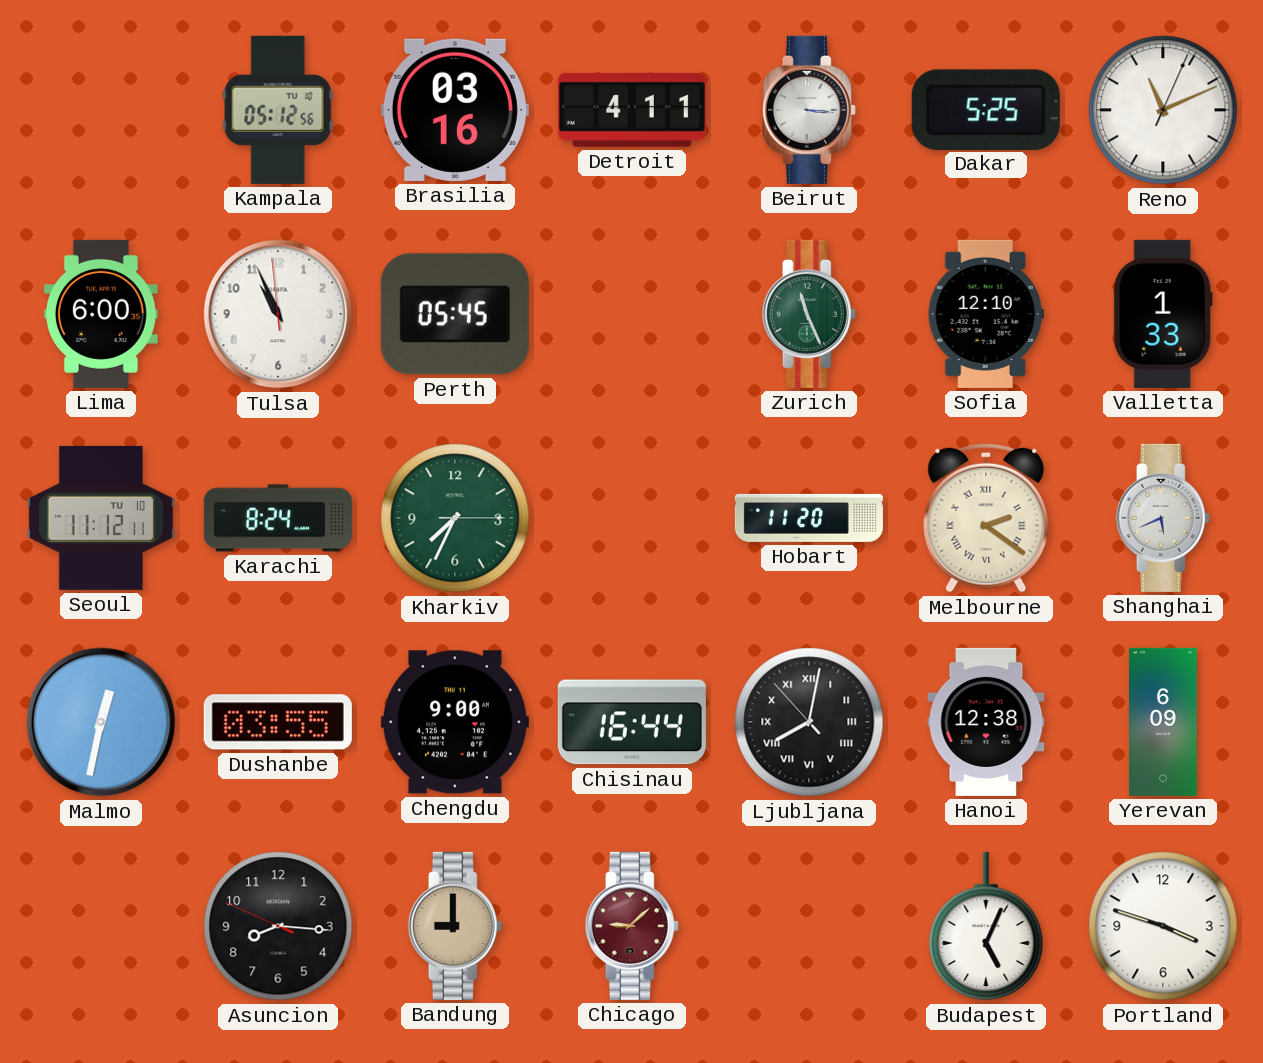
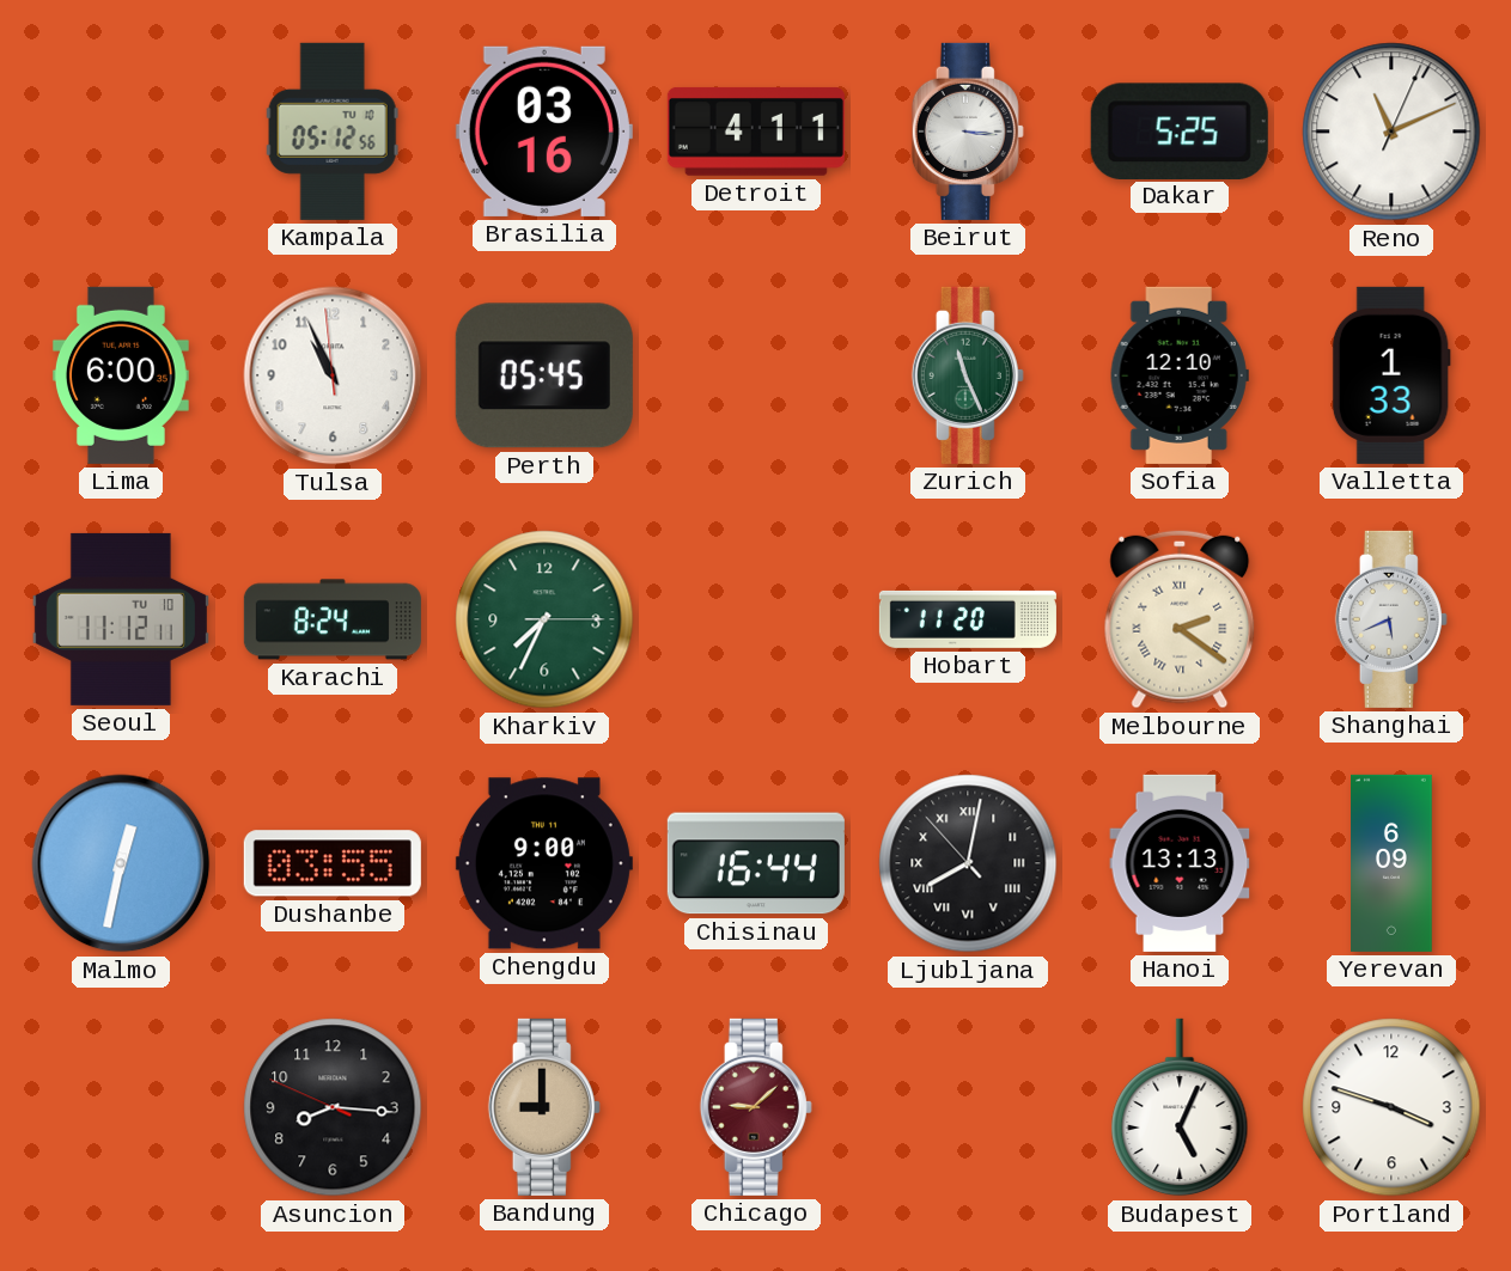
Hanoi: 12:38 -> 13:13
